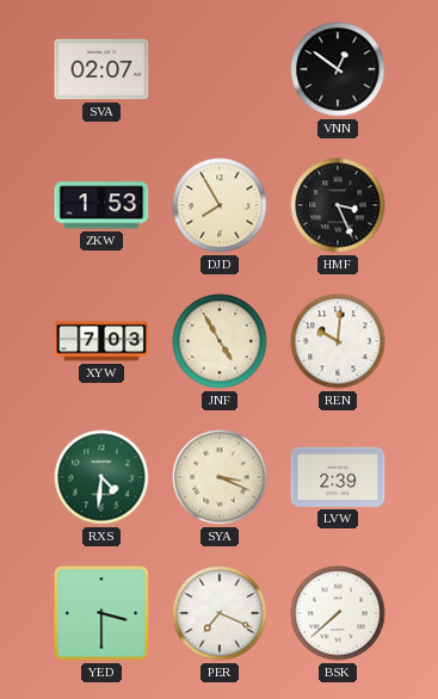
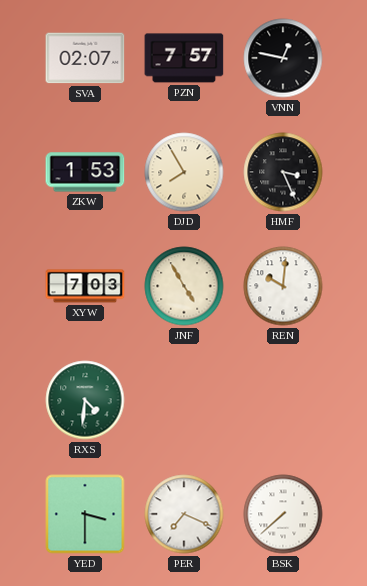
PZN: none -> 7:57
VNN: 12:51 -> 12:47
SYA: 3:19 -> none
LVW: 2:39 -> none
